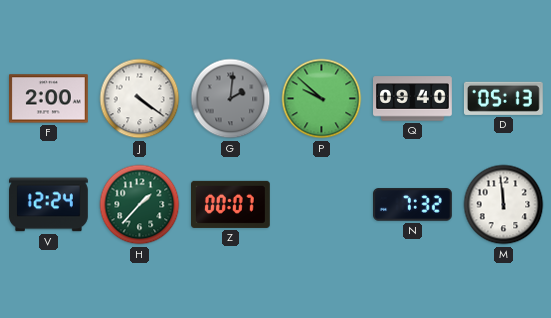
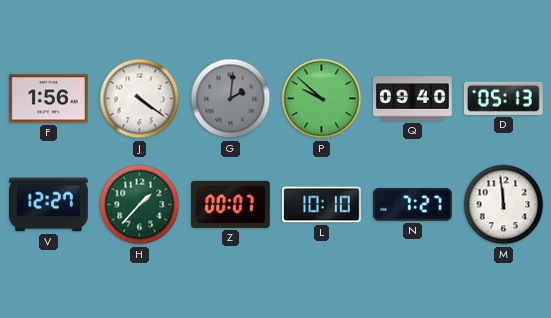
F: 2:00 -> 1:56
V: 12:24 -> 12:27
L: none -> 10:10
N: 7:32 -> 7:27
